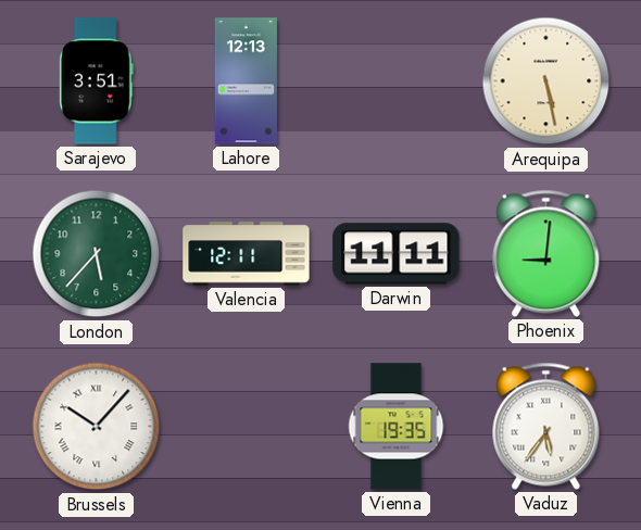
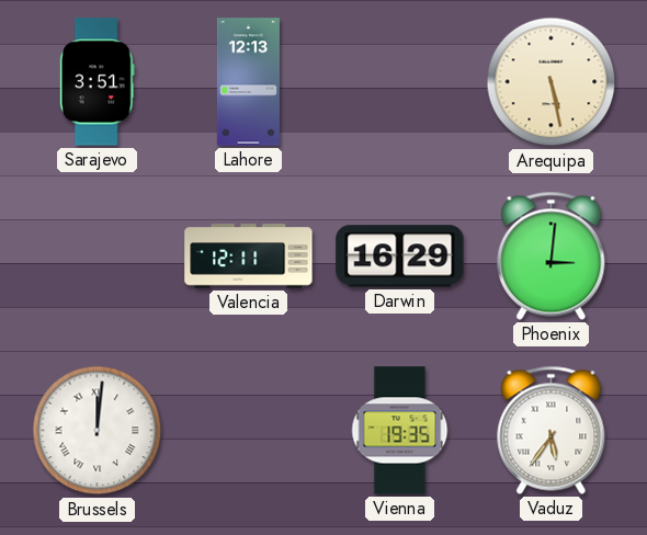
London: 5:37 -> none
Darwin: 11:11 -> 16:29
Phoenix: 9:01 -> 3:01
Brussels: 10:07 -> 12:01
